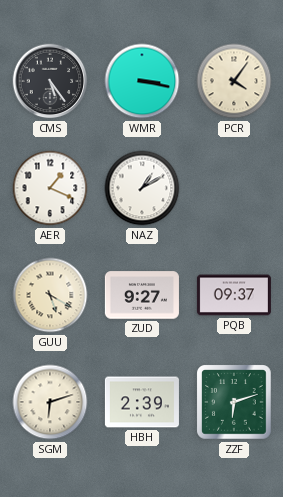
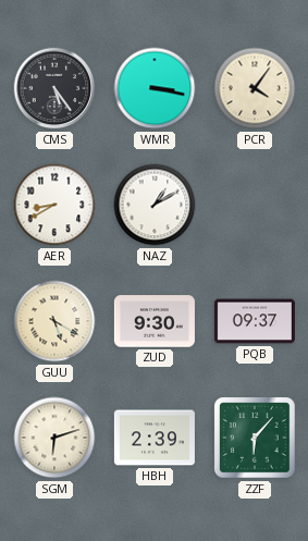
AER: 1:19 -> 8:40
ZUD: 9:27 -> 9:30
ZZF: 6:12 -> 6:07
